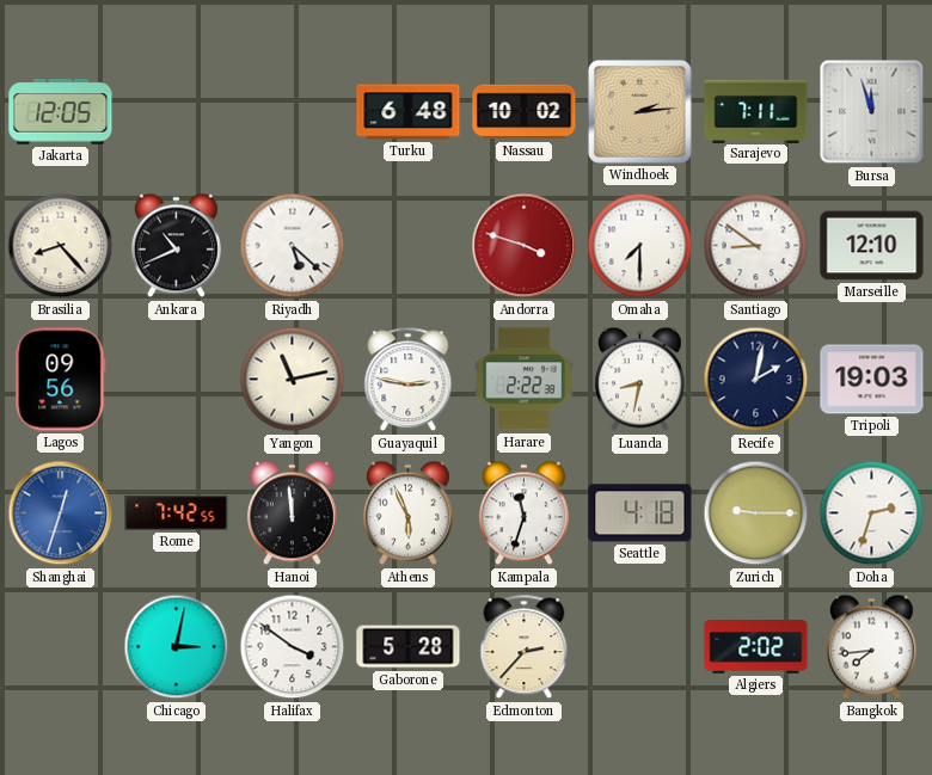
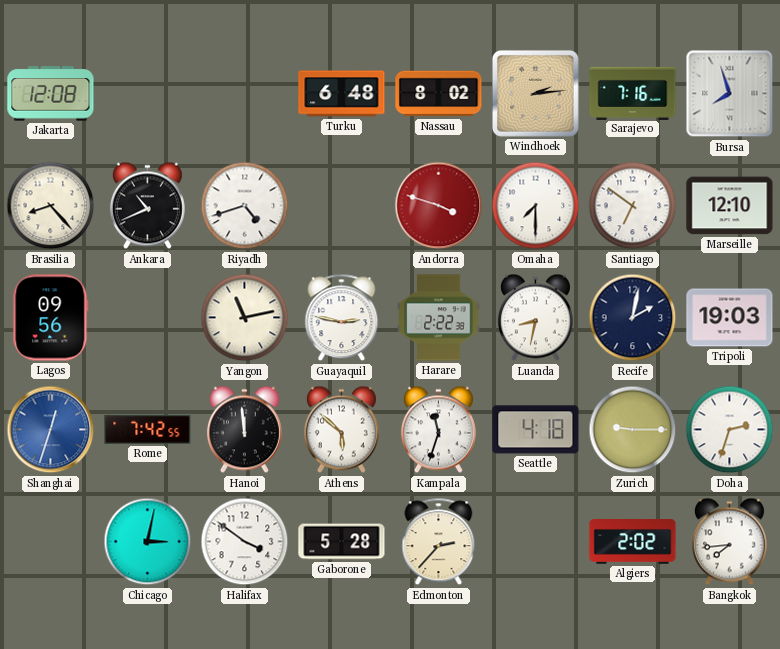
Jakarta: 12:05 -> 12:08
Nassau: 10:02 -> 8:02
Sarajevo: 7:11 -> 7:16
Bursa: 11:57 -> 7:57
Riyadh: 5:22 -> 4:42
Santiago: 8:51 -> 6:51
Athens: 5:56 -> 5:52
